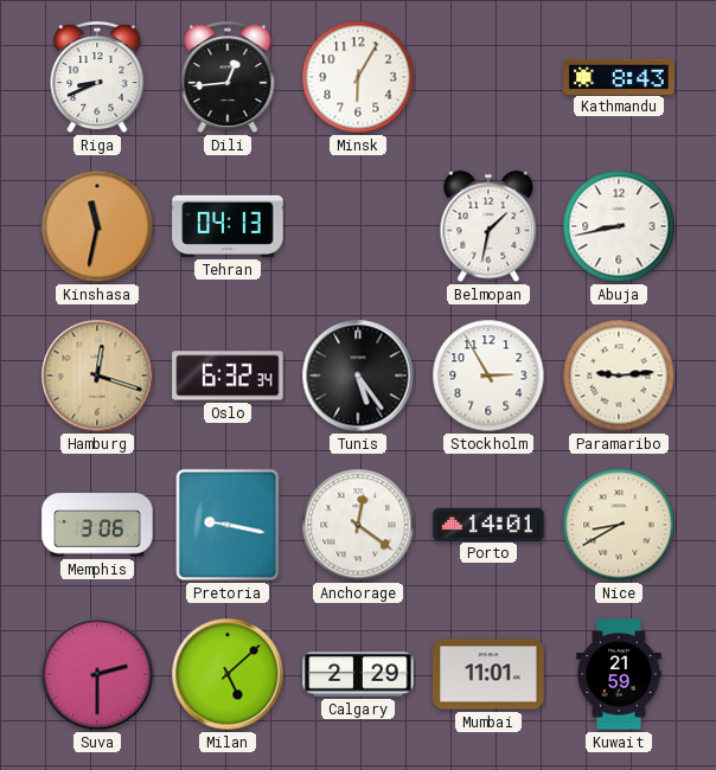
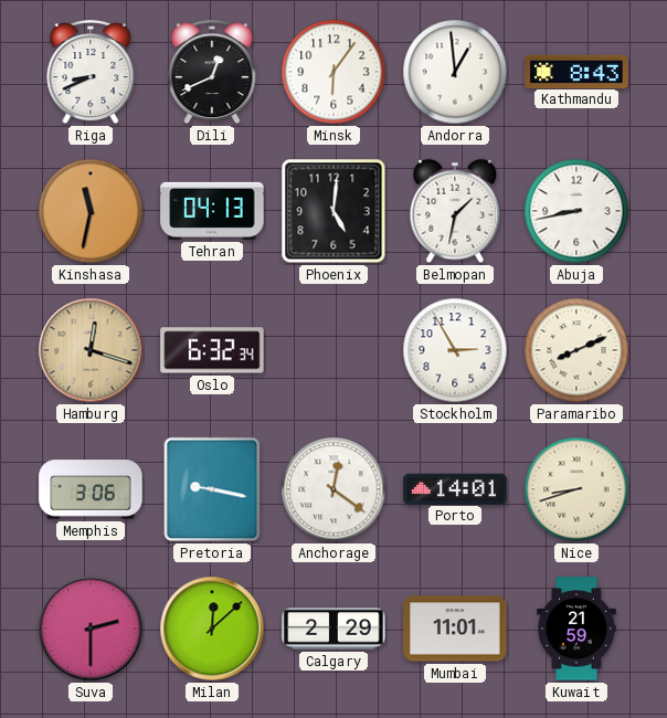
Dili: 12:44 -> 12:41
Minsk: 6:05 -> 6:06
Andorra: none -> 12:59
Phoenix: none -> 5:01
Tunis: 5:24 -> none
Paramaribo: 9:14 -> 8:11
Nice: 8:40 -> 8:42
Milan: 5:08 -> 12:08
